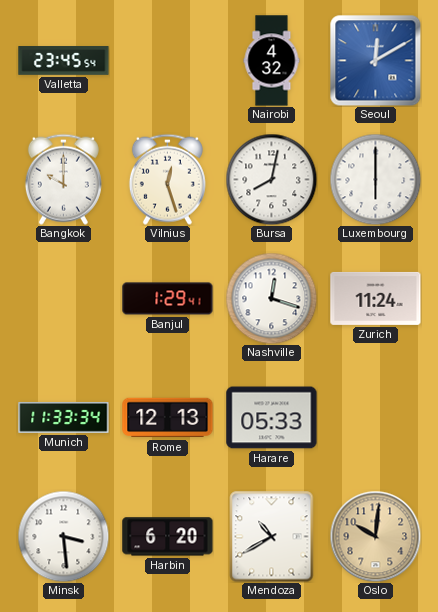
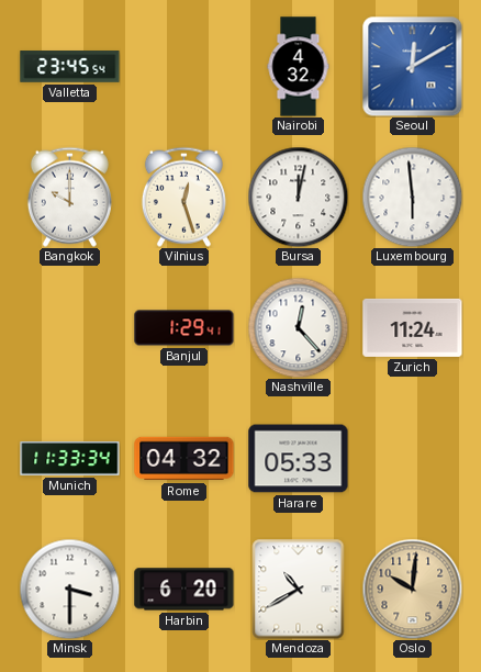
Bursa: 8:02 -> 12:02
Luxembourg: 6:00 -> 5:59
Nashville: 12:18 -> 12:23
Rome: 12:13 -> 04:32
Minsk: 3:29 -> 3:30
